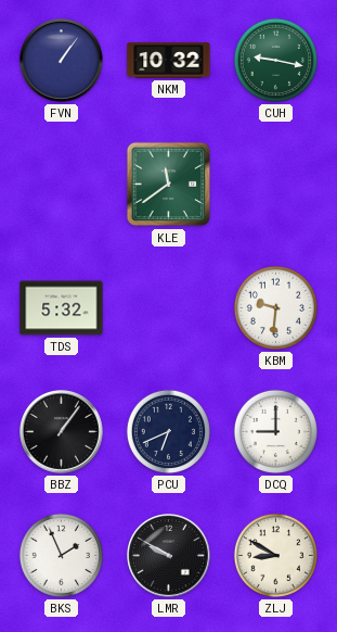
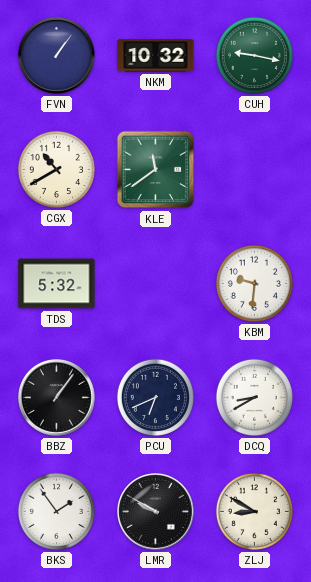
CGX: none -> 10:40
DCQ: 9:00 -> 8:40
BKS: 1:56 -> 1:54
